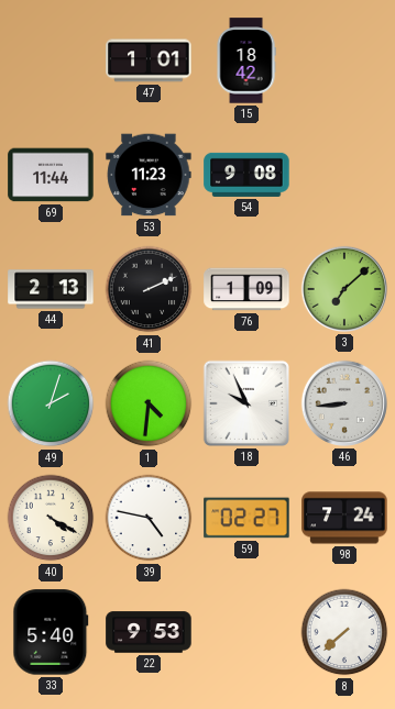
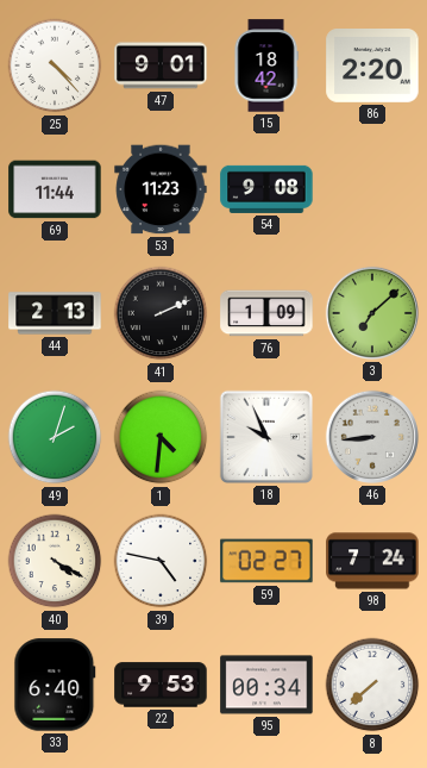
25: none -> 4:23
47: 1:01 -> 9:01
86: none -> 2:20
33: 5:40 -> 6:40
95: none -> 00:34
